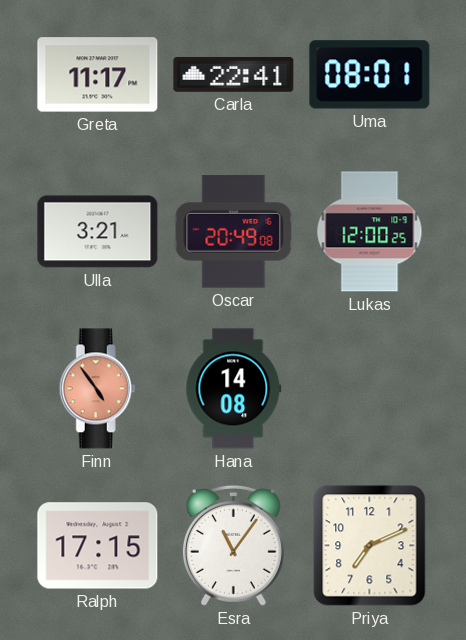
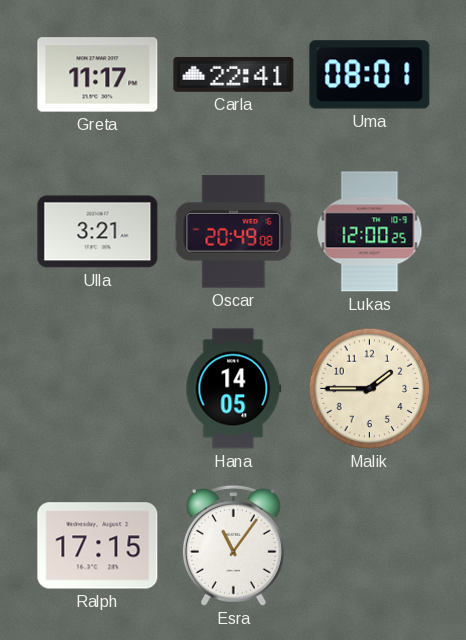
Finn: 4:54 -> none
Hana: 14:08 -> 14:05
Malik: none -> 1:45
Priya: 7:11 -> none
